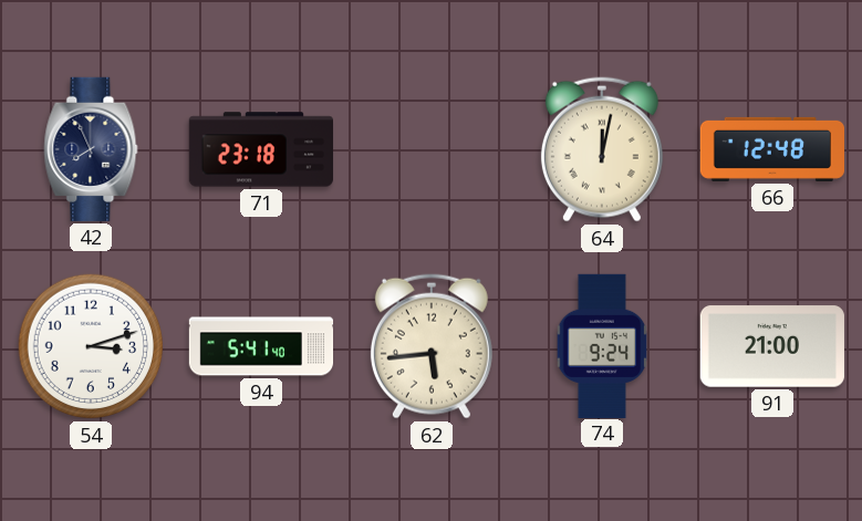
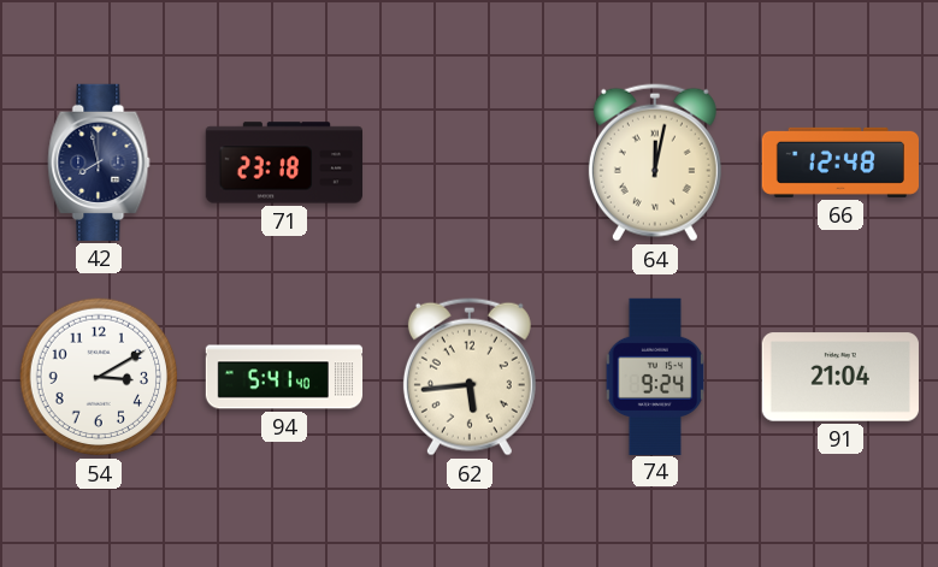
42: 7:56 -> 7:58
54: 3:12 -> 3:10
91: 21:00 -> 21:04
